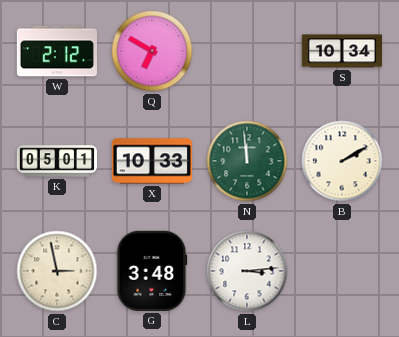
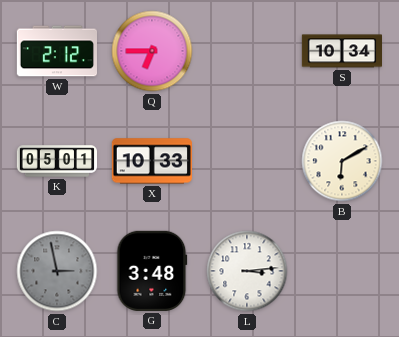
Q: 6:50 -> 6:45
N: 11:59 -> none
B: 2:10 -> 6:10
C dial: cream -> grey
